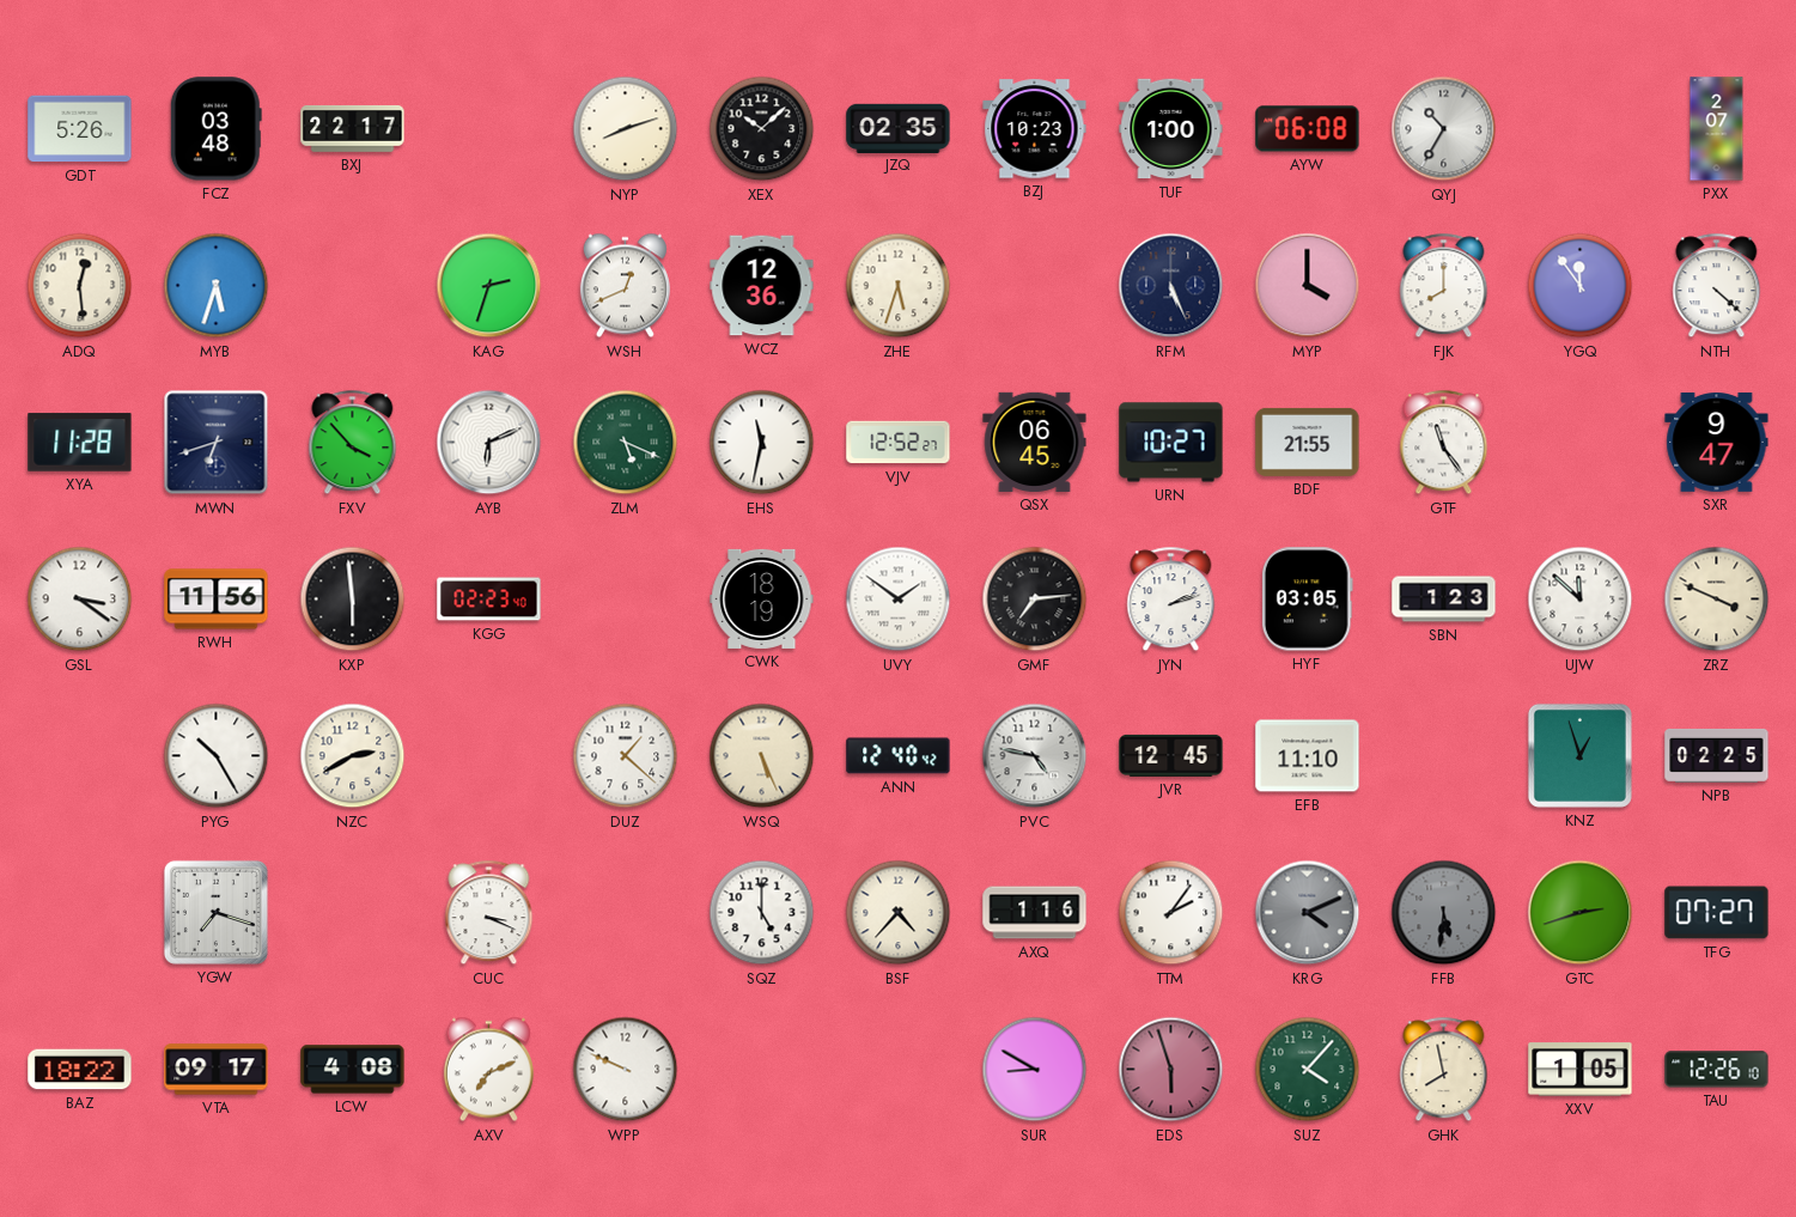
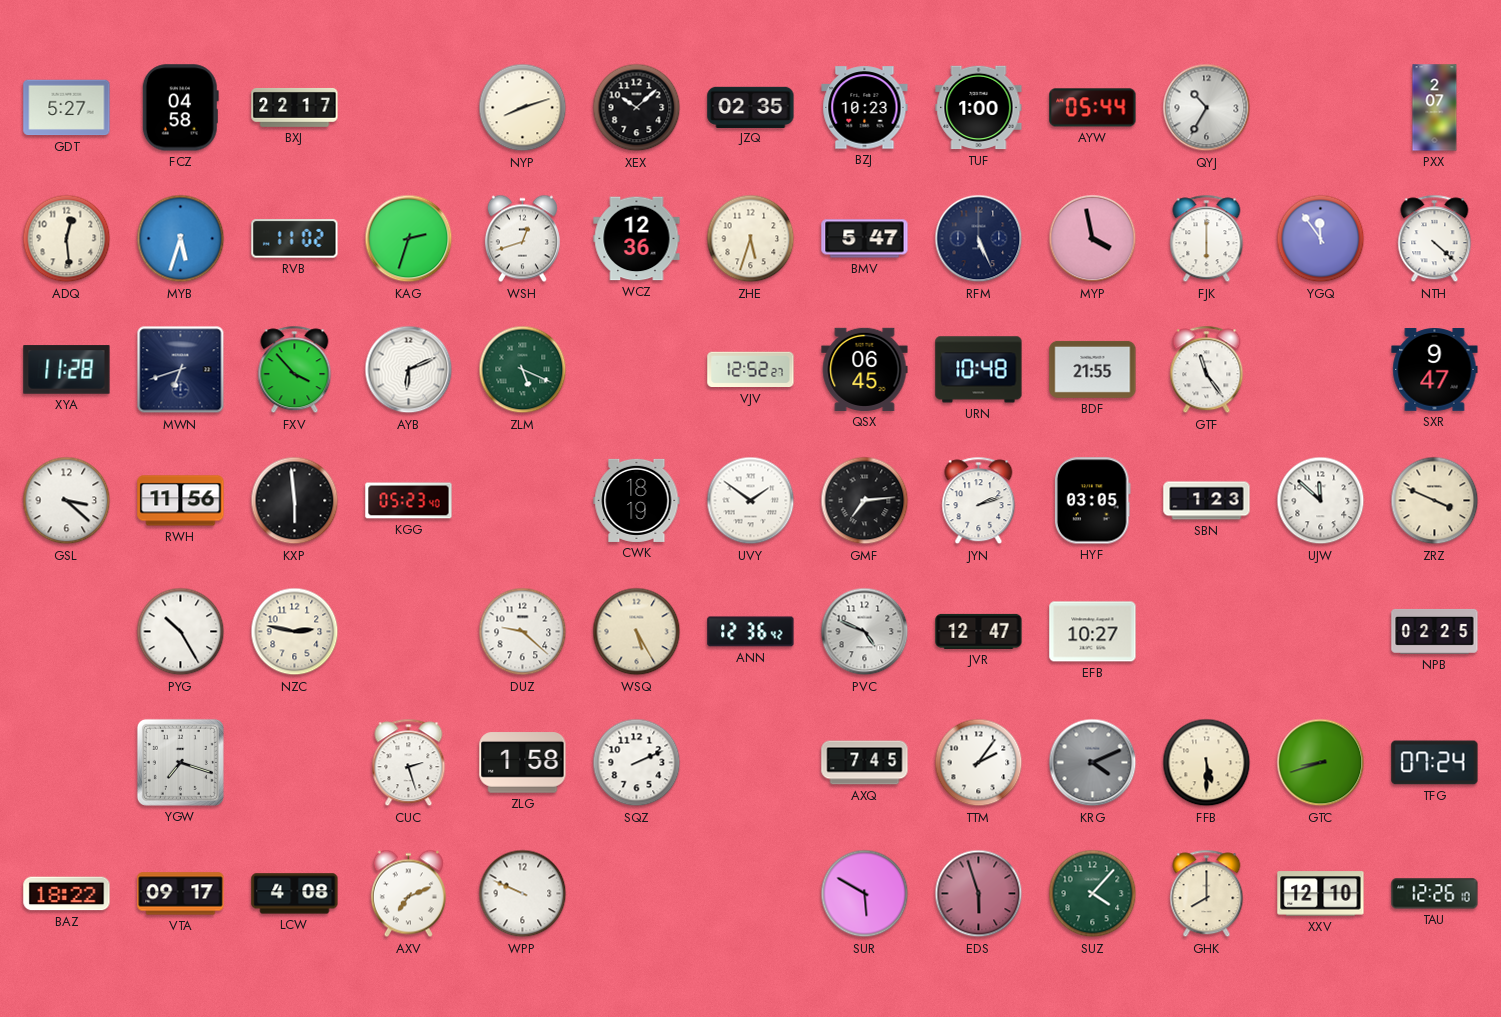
GDT: 5:26 -> 5:27
FCZ: 03:48 -> 04:58
AYW: 06:08 -> 05:44
RVB: none -> 11:02
WSH: 12:41 -> 12:42
BMV: none -> 5:47
MYP: 4:00 -> 3:58
FJK: 8:00 -> 6:00
EHS: 11:32 -> none
URN: 10:27 -> 10:48
GSL: 3:21 -> 3:22
KGG: 02:23 -> 05:23
NZC: 2:40 -> 2:47
DUZ: 1:22 -> 9:22
WSQ: 5:26 -> 5:25
ANN: 12:40 -> 12:36
PVC: 4:47 -> 4:49
JVR: 12:45 -> 12:47
EFB: 11:10 -> 10:27
KNZ: 12:57 -> none
CUC: 3:19 -> 2:27
ZLG: none -> 1:58
SQZ: 5:00 -> 2:11
BSF: 4:37 -> none
AXQ: 1:16 -> 7:45
FFB: 5:31 -> 5:30
FFB dial: grey -> cream
GTC: 2:42 -> 8:42
TFG: 07:27 -> 07:24
SUR: 8:50 -> 5:50
GHK: 7:58 -> 8:00
XXV: 1:05 -> 12:10
